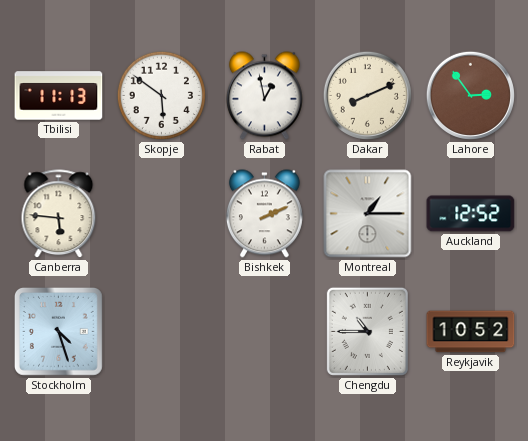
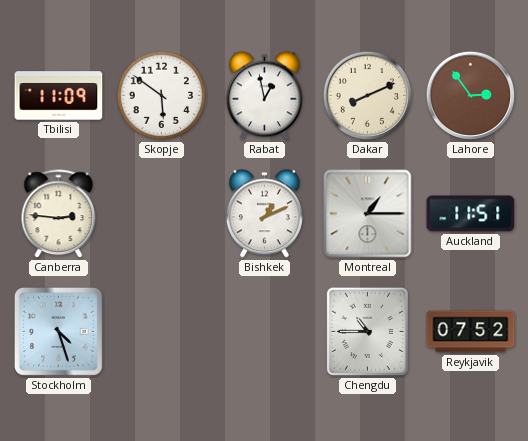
Tbilisi: 11:13 -> 11:09
Canberra: 5:46 -> 2:46
Bishkek: 2:11 -> 1:11
Auckland: 12:52 -> 11:51
Reykjavik: 10:52 -> 07:52
